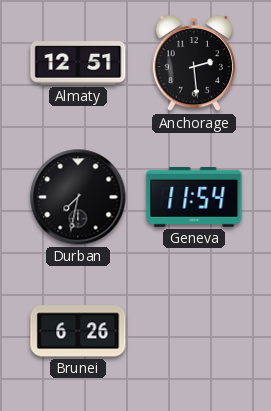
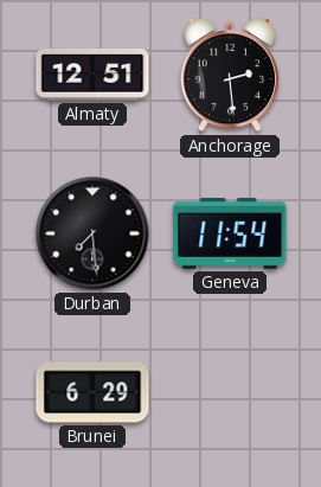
Durban: 7:32 -> 7:29
Brunei: 6:26 -> 6:29
